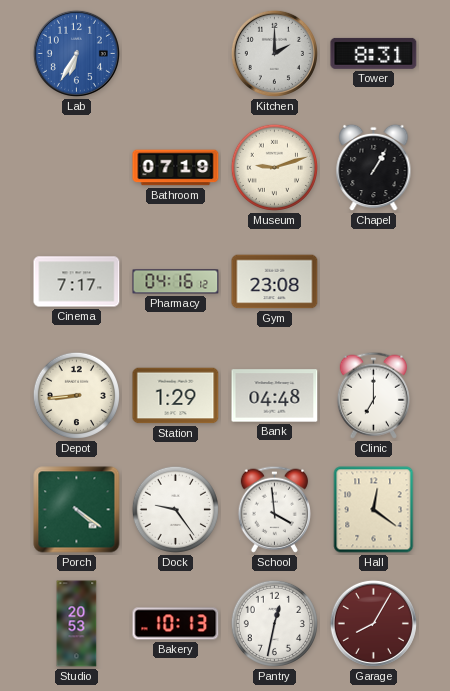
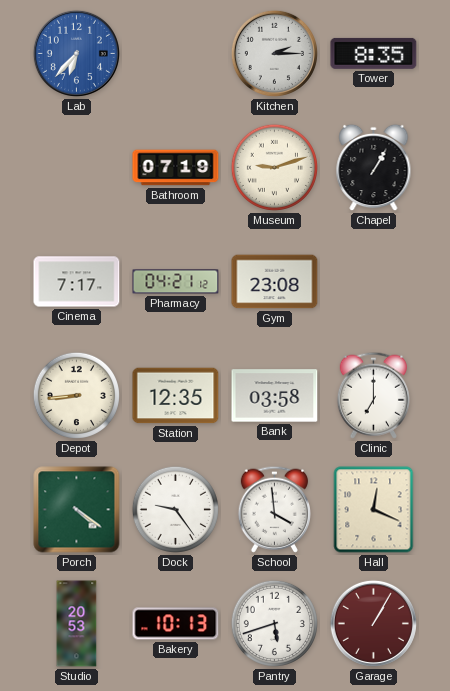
Lab: 6:35 -> 6:37
Kitchen: 2:00 -> 2:15
Tower: 8:31 -> 8:35
Pharmacy: 04:16 -> 04:21
Station: 1:29 -> 12:35
Bank: 04:48 -> 03:58
Hall: 12:21 -> 12:19
Pantry: 12:32 -> 5:42
Garage: 8:05 -> 1:05
